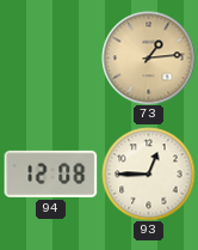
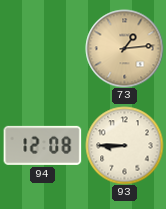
93: 12:45 -> 8:45
